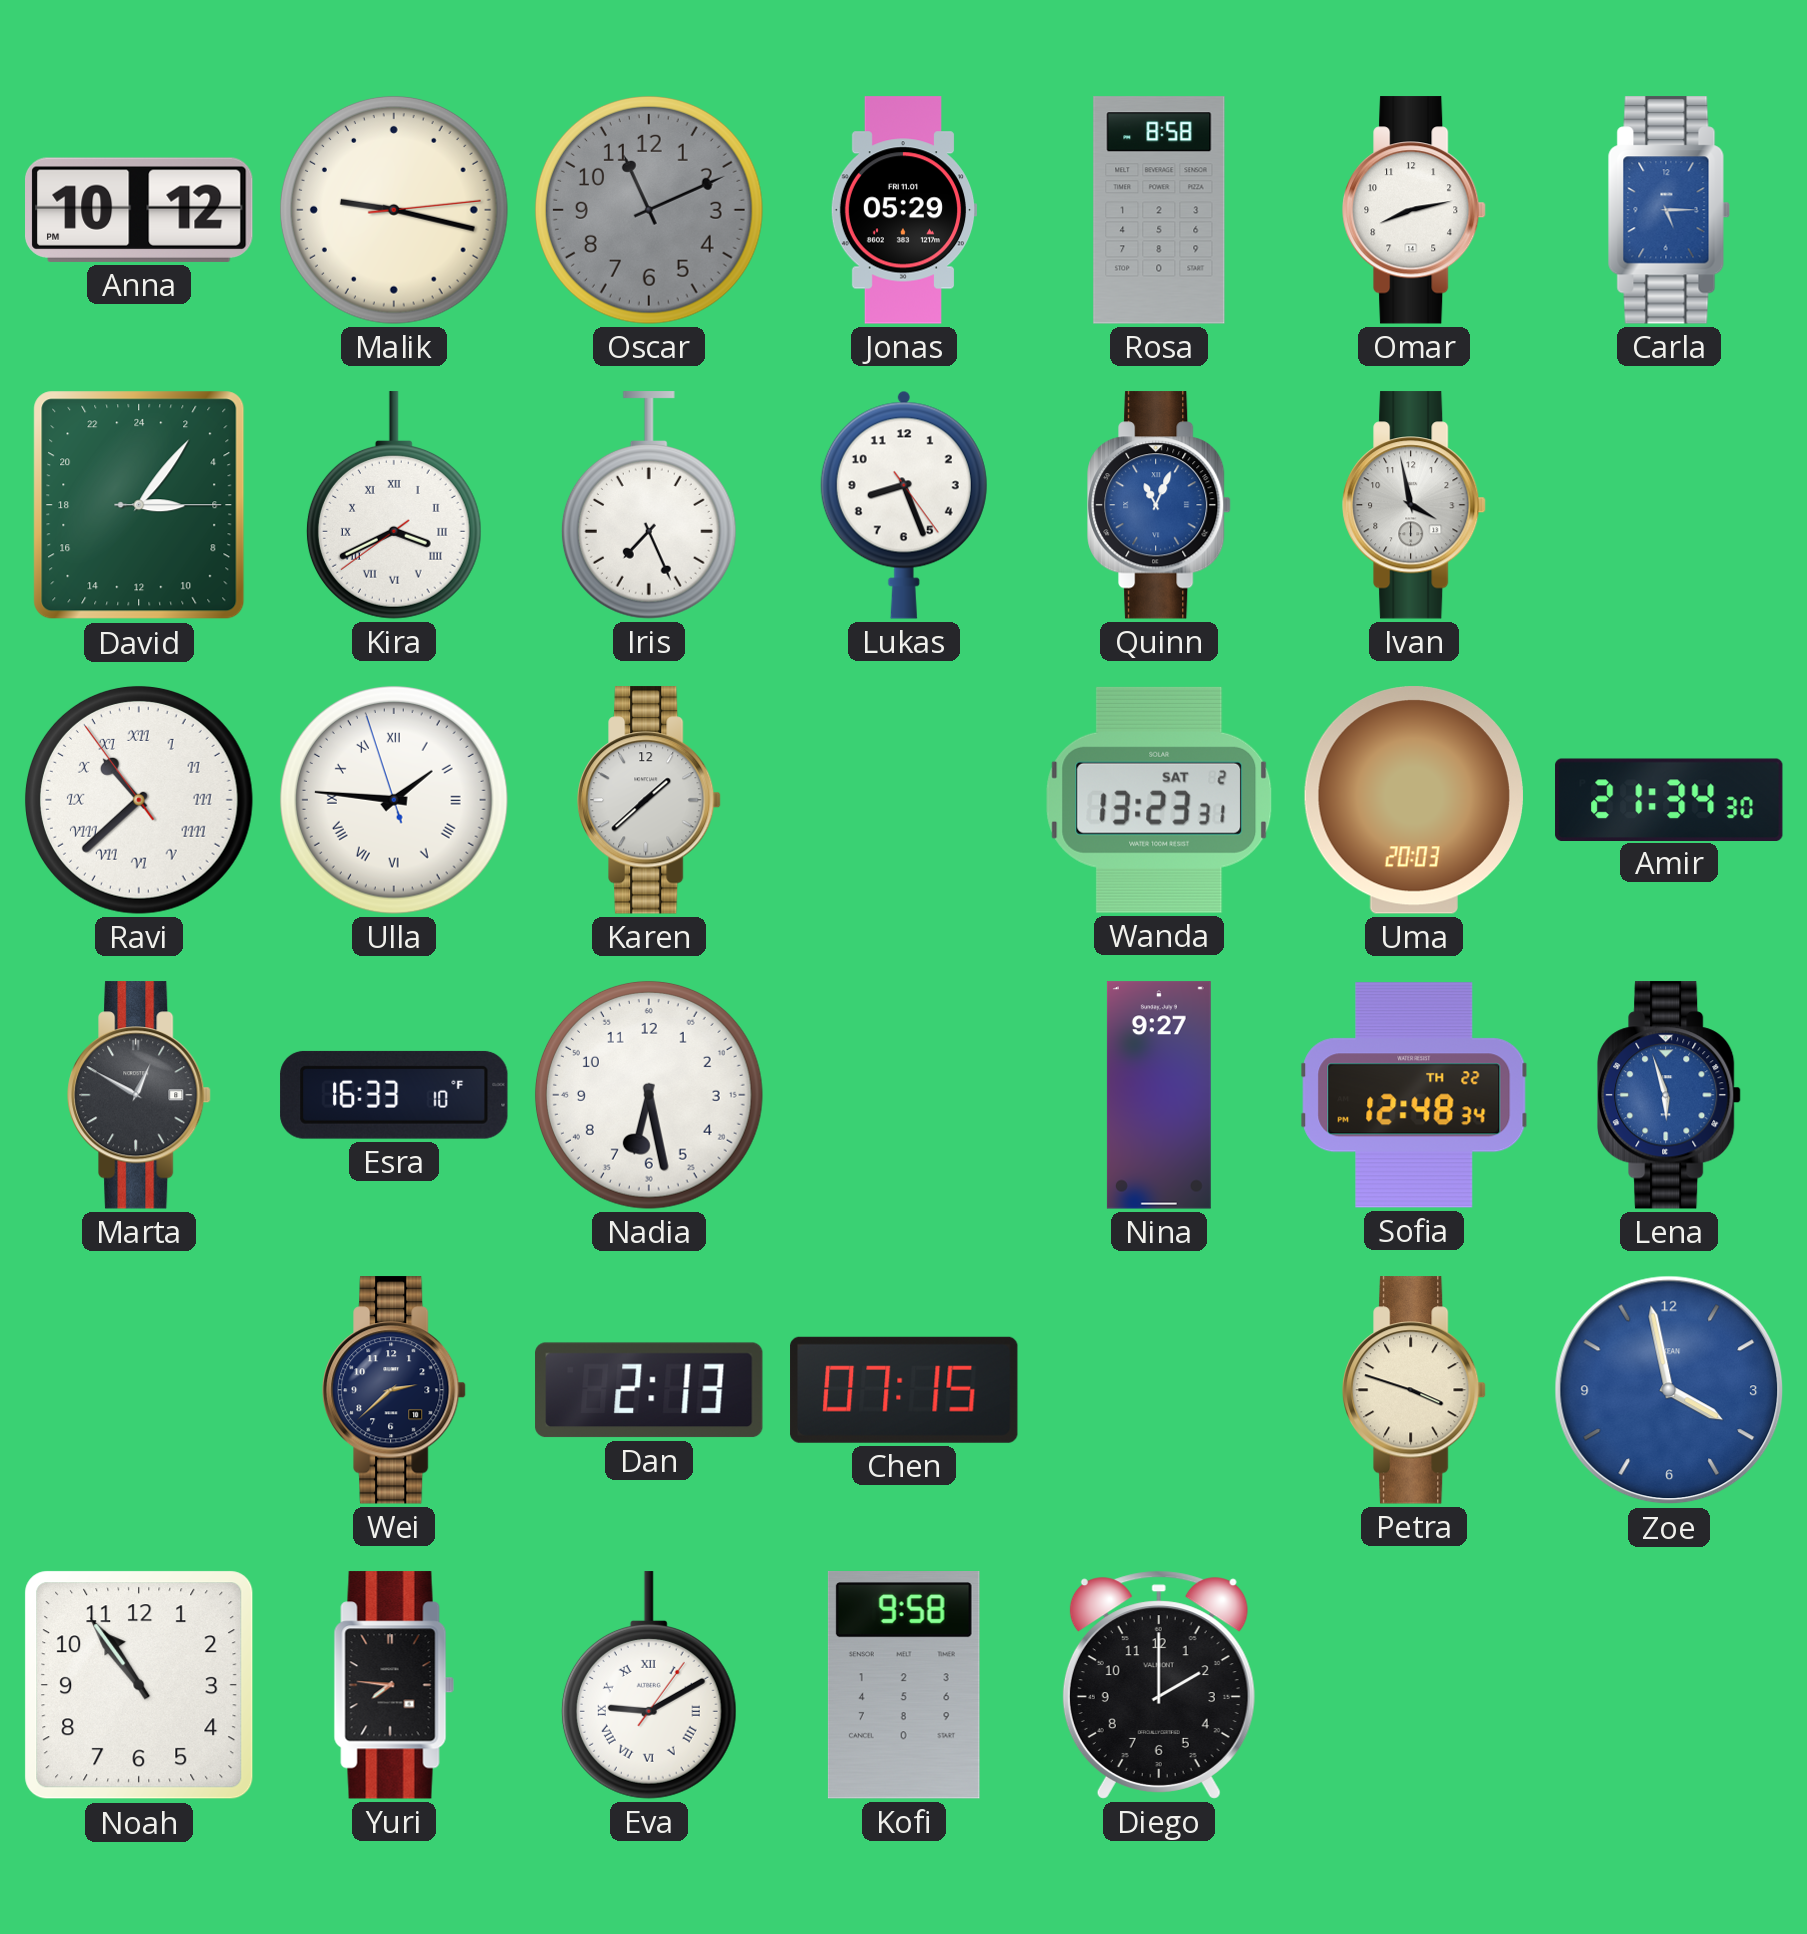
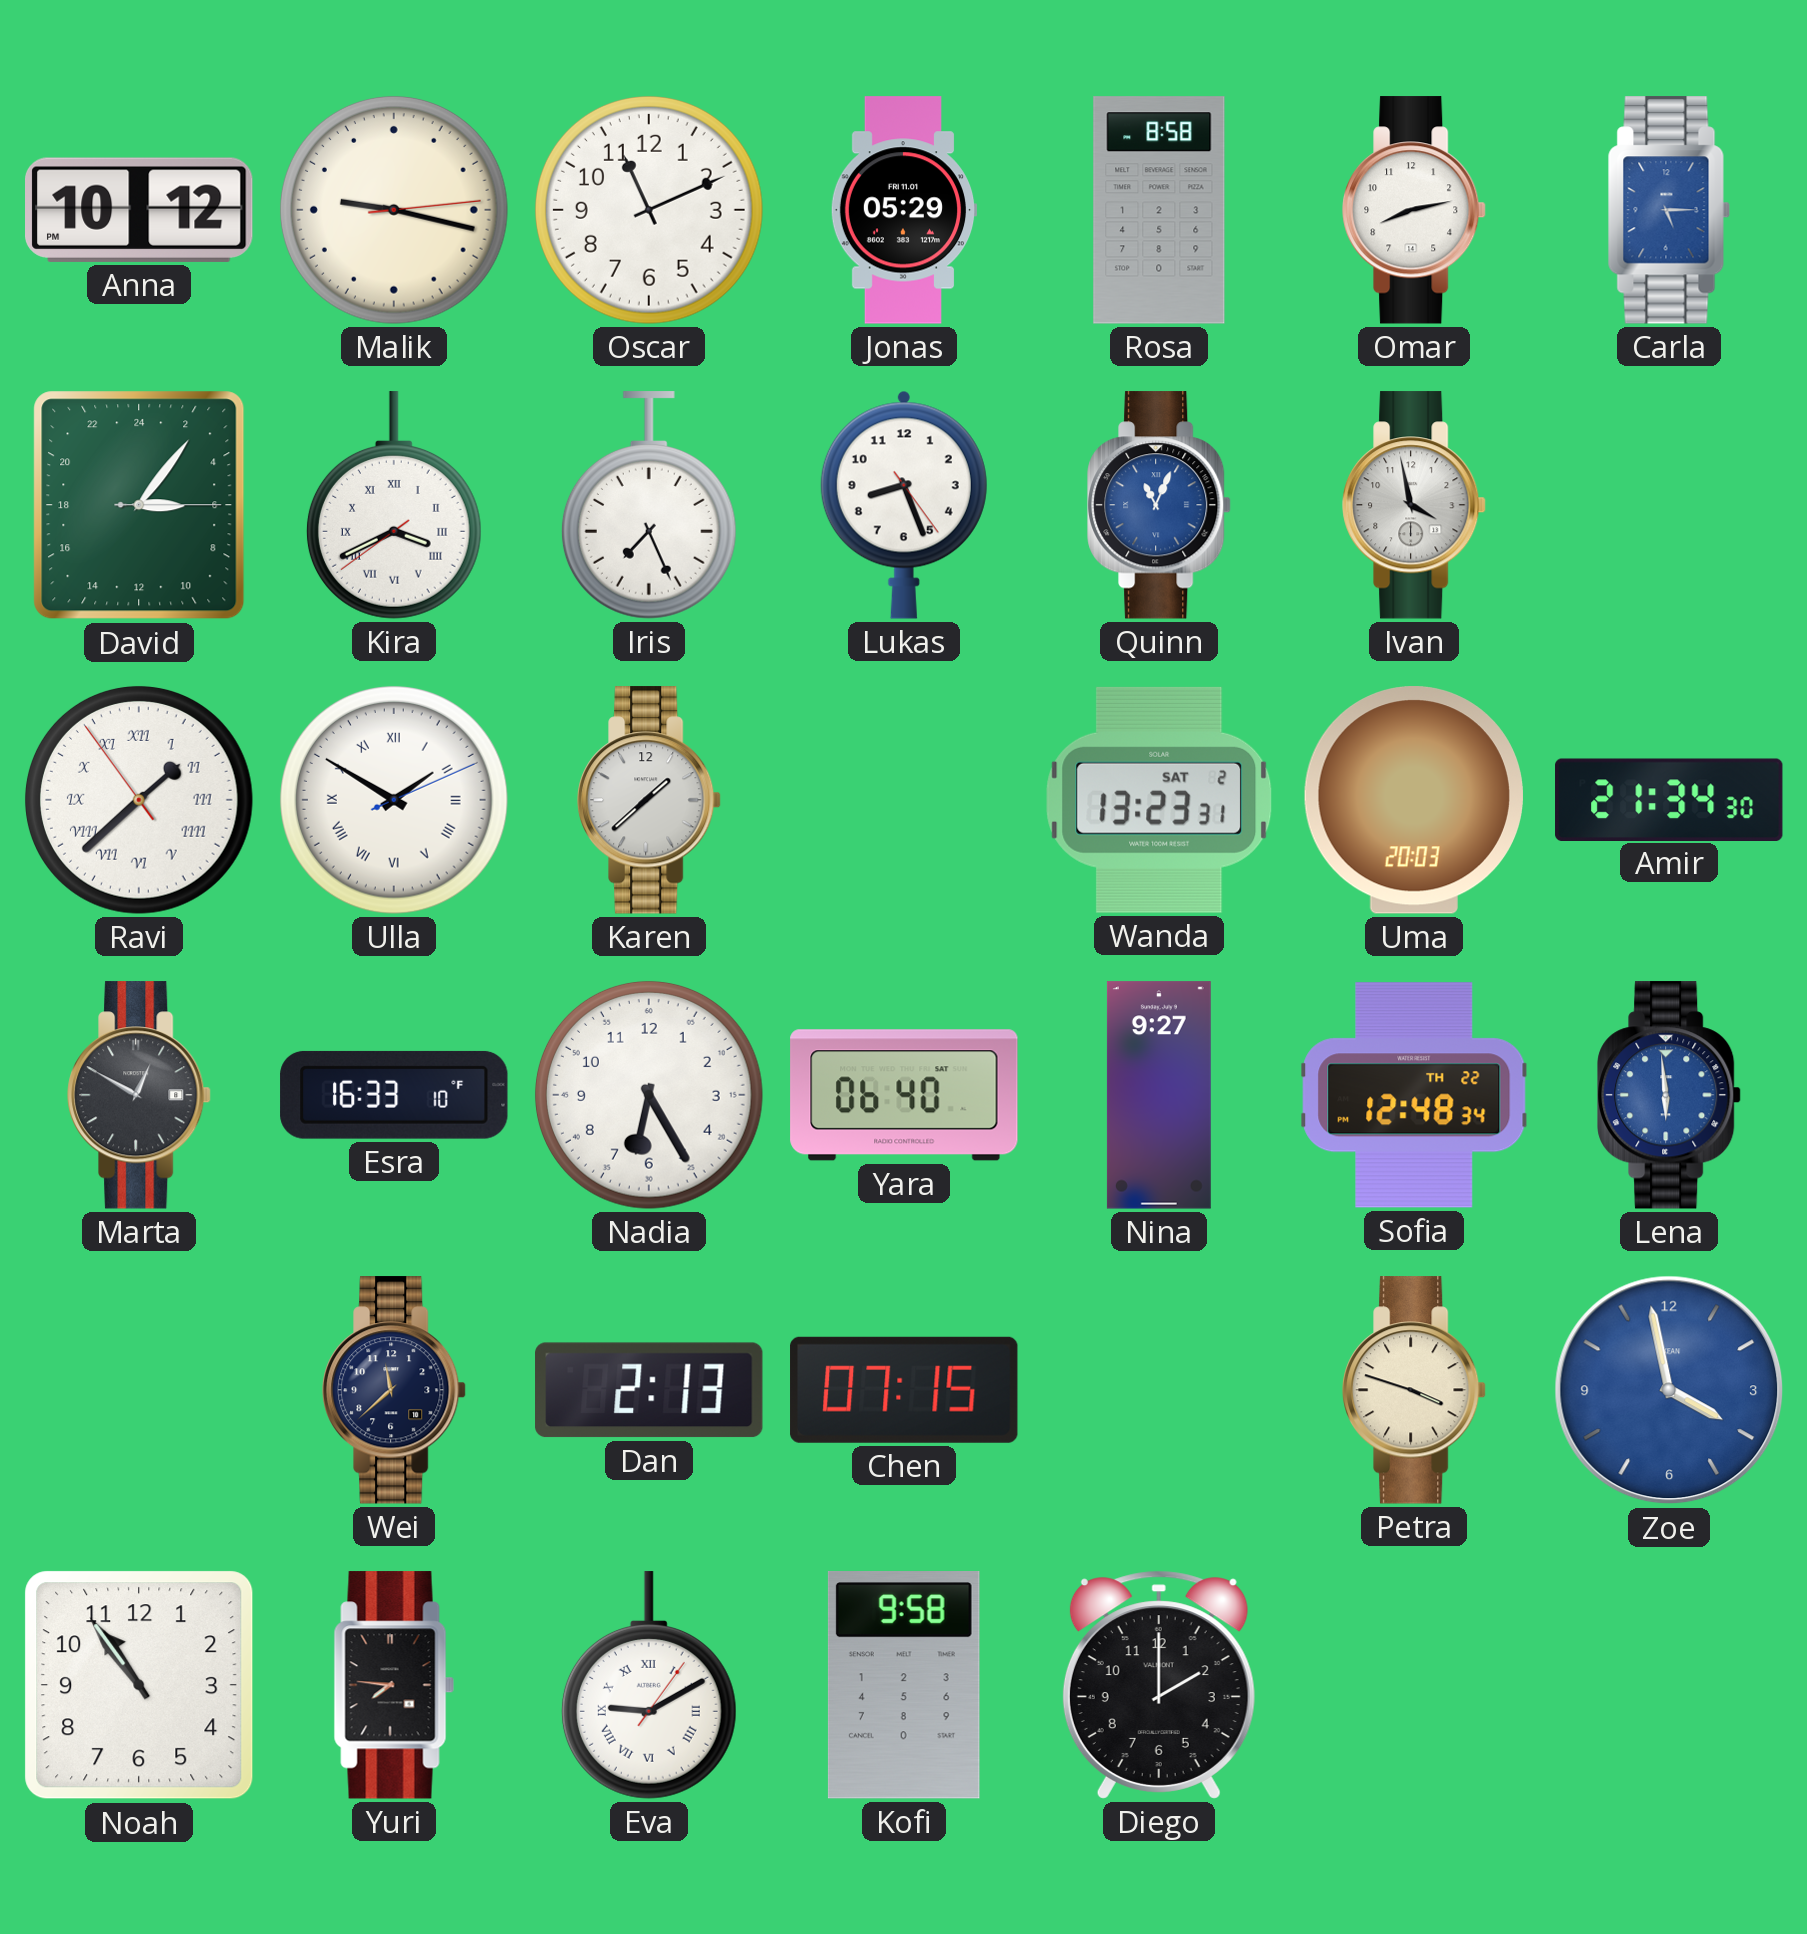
Oscar dial: grey -> white
Ravi: 10:37 -> 1:37
Ulla: 1:45 -> 1:50
Nadia: 6:28 -> 6:25
Yara: none -> 06:40
Lena: 5:57 -> 5:59
Wei: 2:38 -> 11:38
